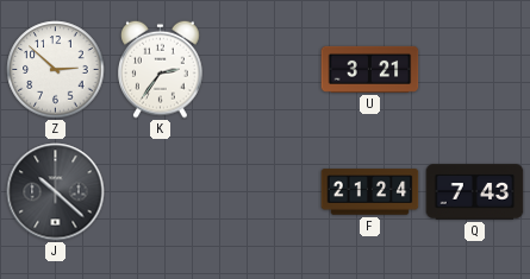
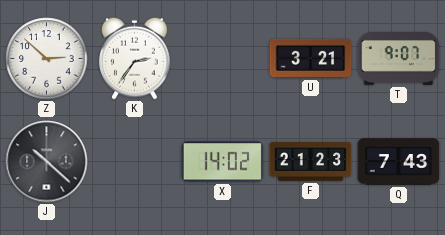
T: none -> 9:07
X: none -> 14:02
F: 21:24 -> 21:23
